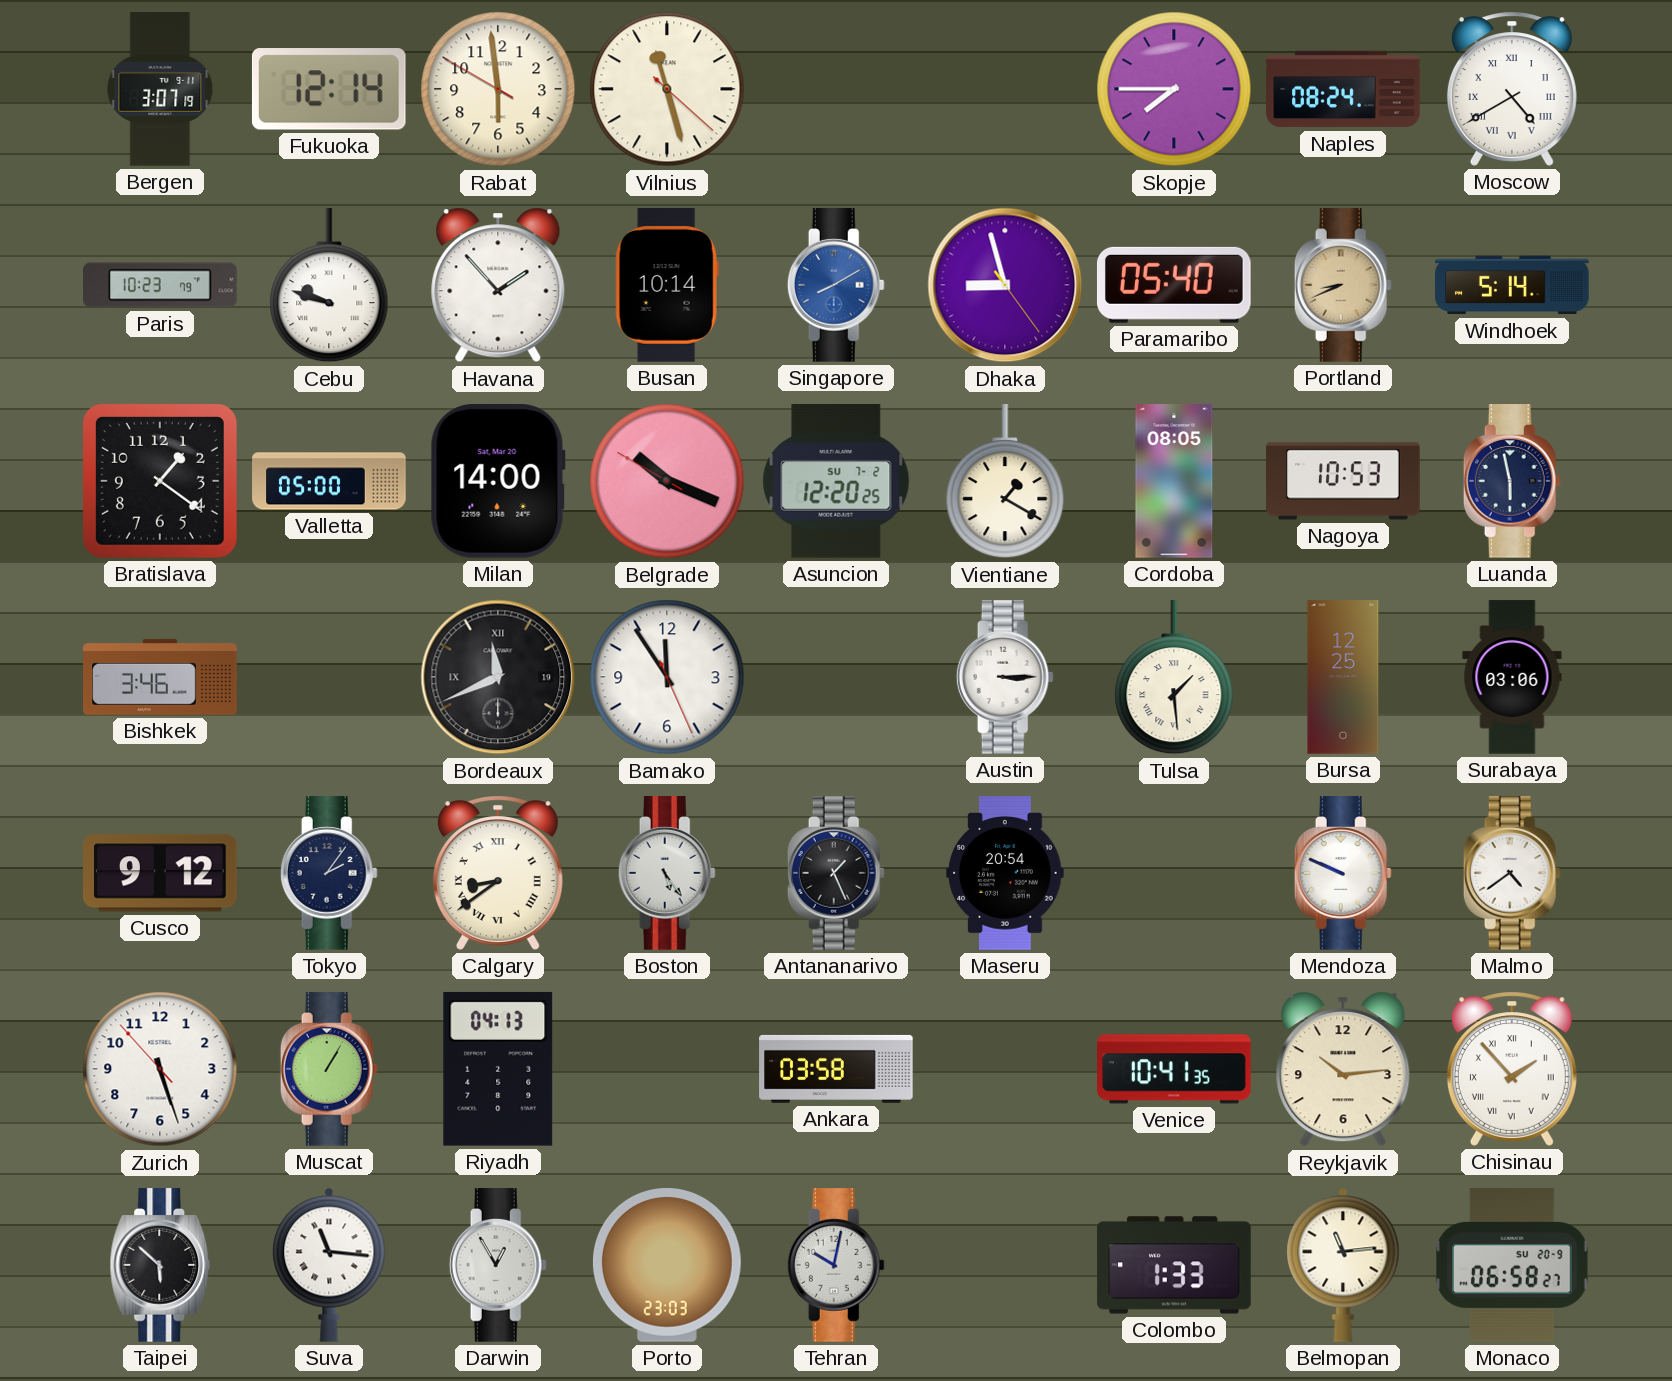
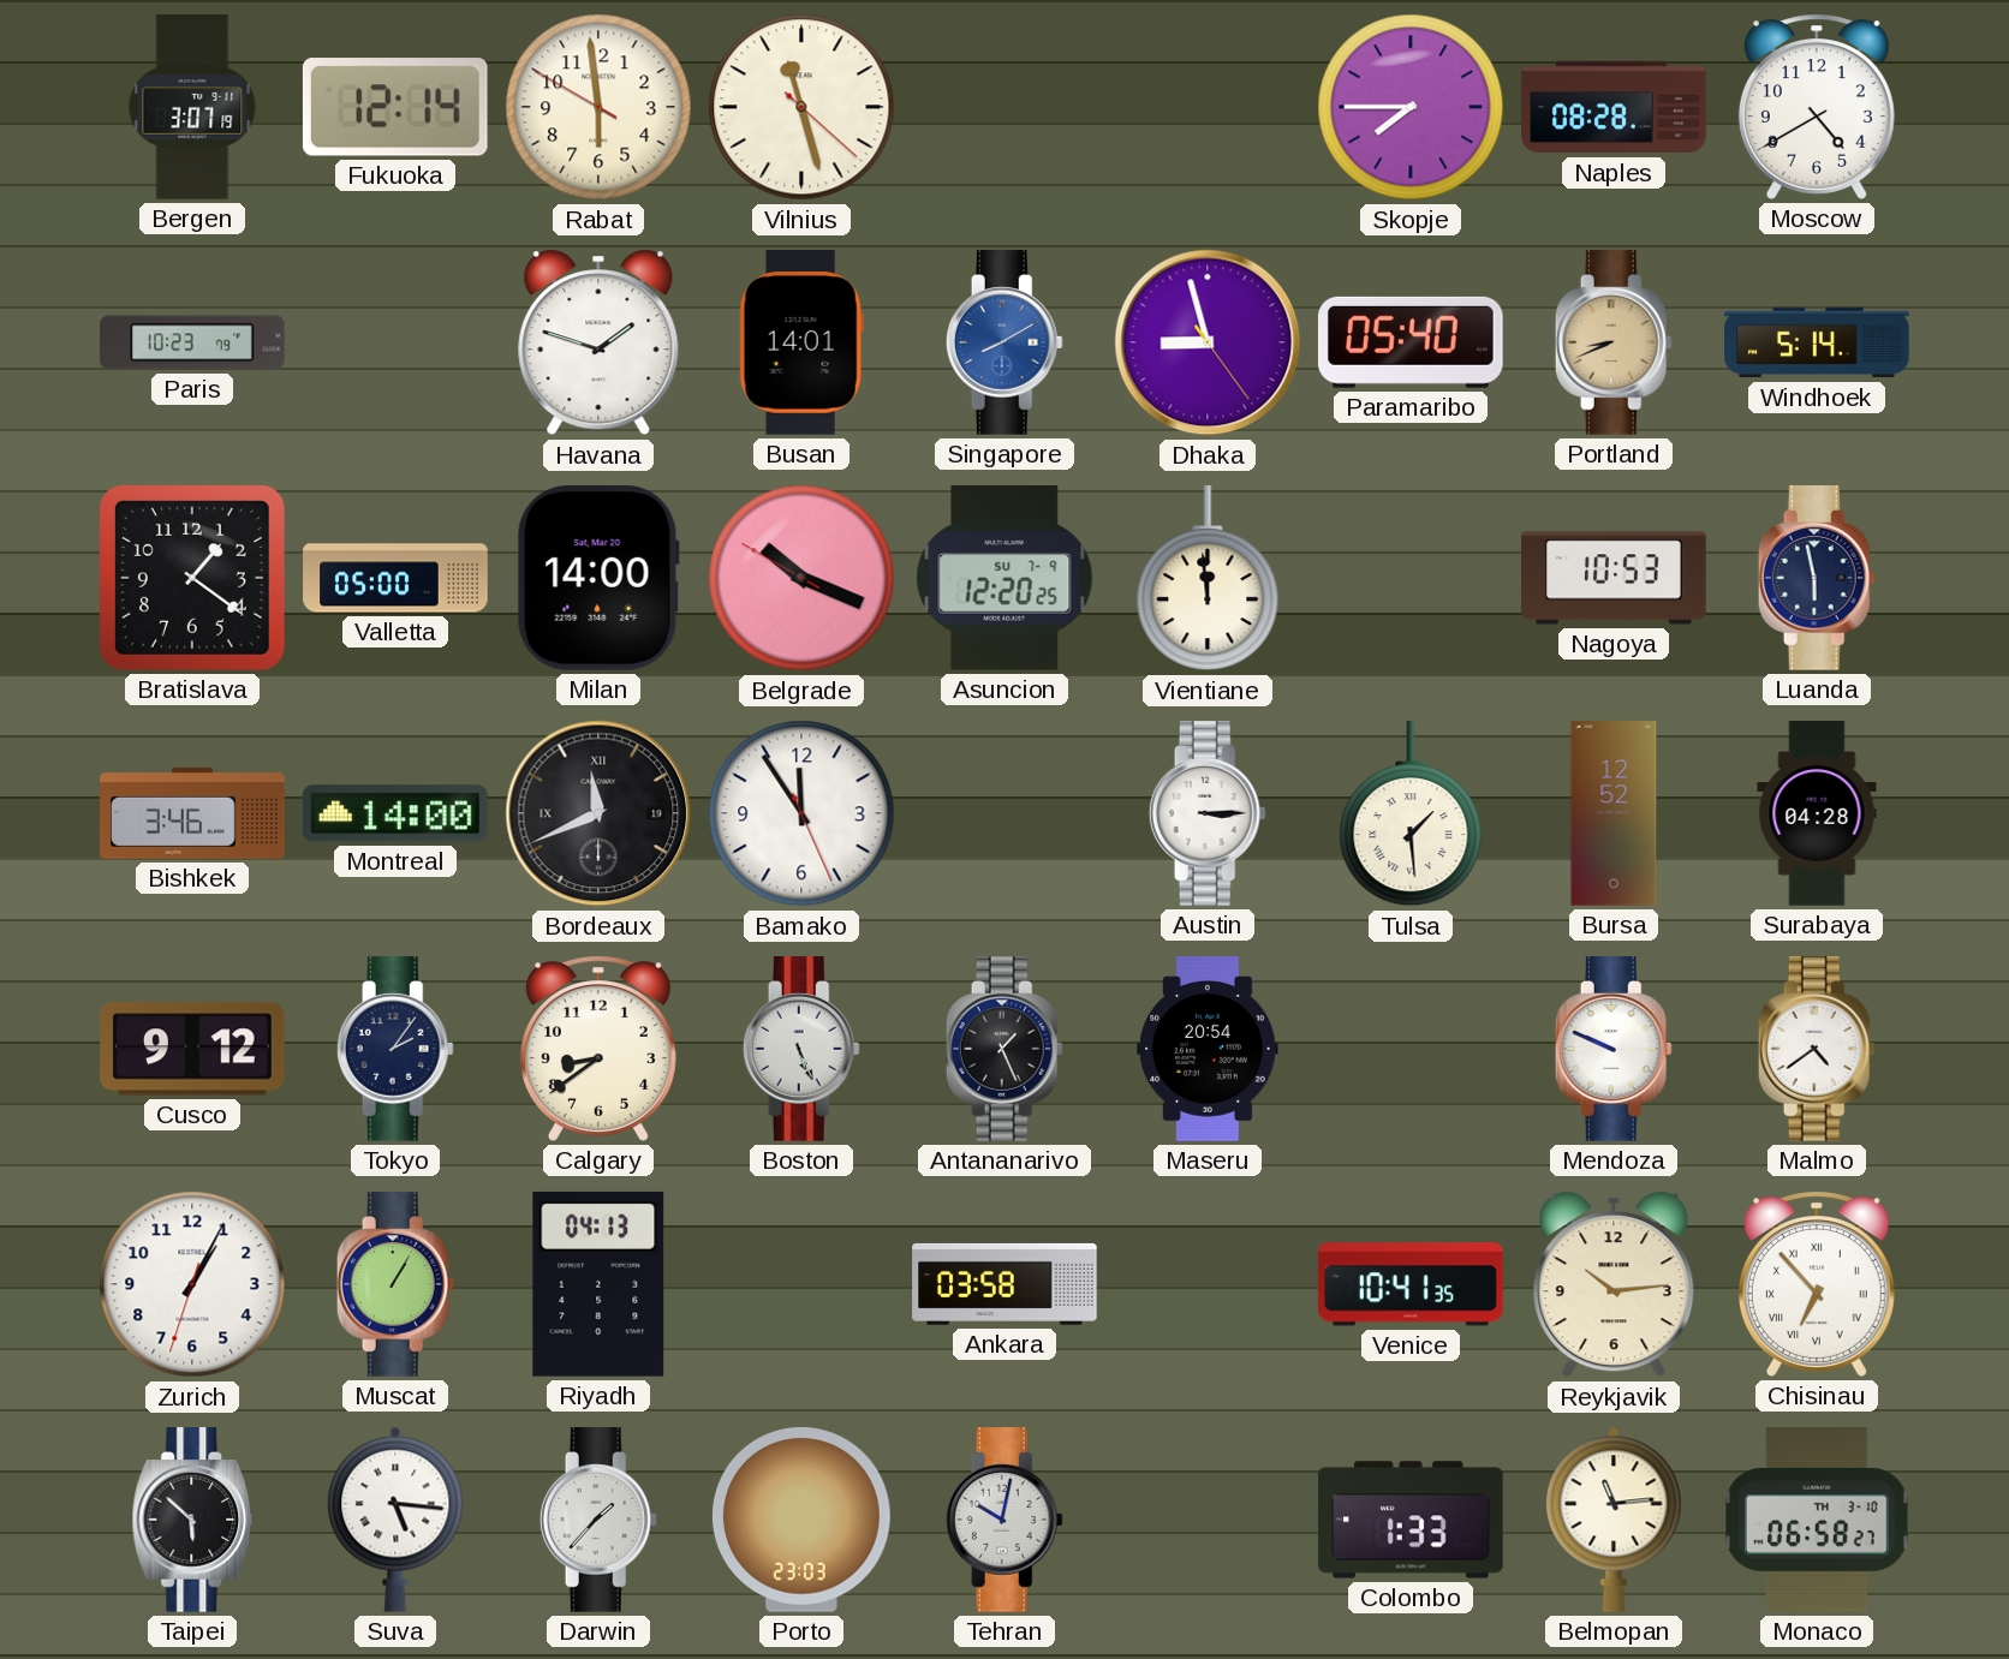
Naples: 08:24 -> 08:28
Moscow numerals: Roman -> Arabic
Cebu: 9:48 -> none
Havana: 1:53 -> 1:48
Busan: 10:14 -> 14:01
Asuncion date: SU 7-2 -> SU 7-9
Vientiane: 1:20 -> 11:59
Cordoba: 08:05 -> none
Montreal: none -> 14:00
Bursa: 12:25 -> 12:52
Surabaya: 03:06 -> 04:28
Calgary numerals: Roman -> Arabic
Boston: 5:24 -> 5:26
Zurich: 5:26 -> 1:04
Chisinau: 1:53 -> 6:53
Suva: 11:16 -> 5:16
Darwin: 12:55 -> 1:37
Monaco date: SU 20-9 -> TH 3-10
